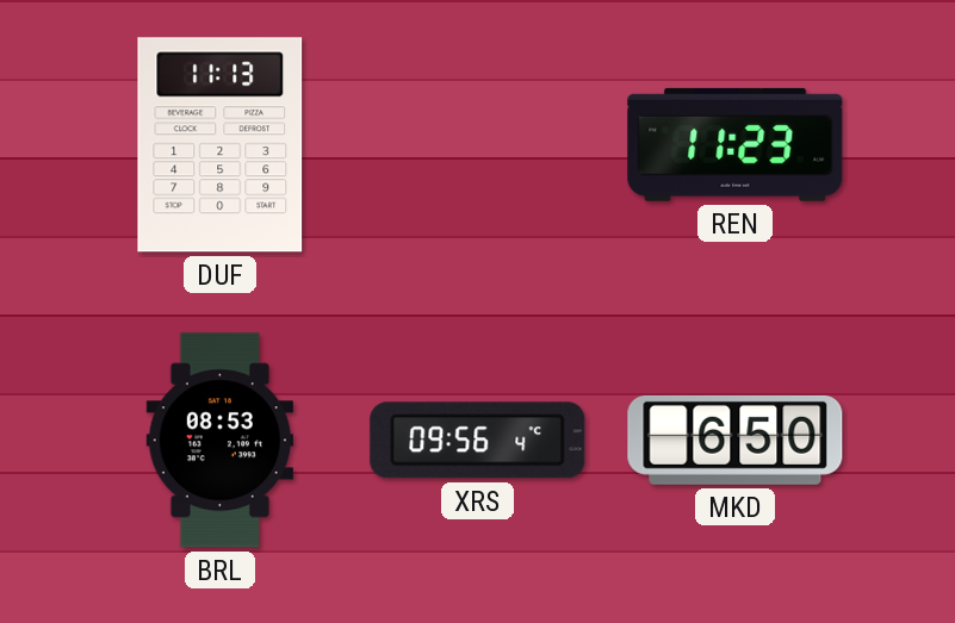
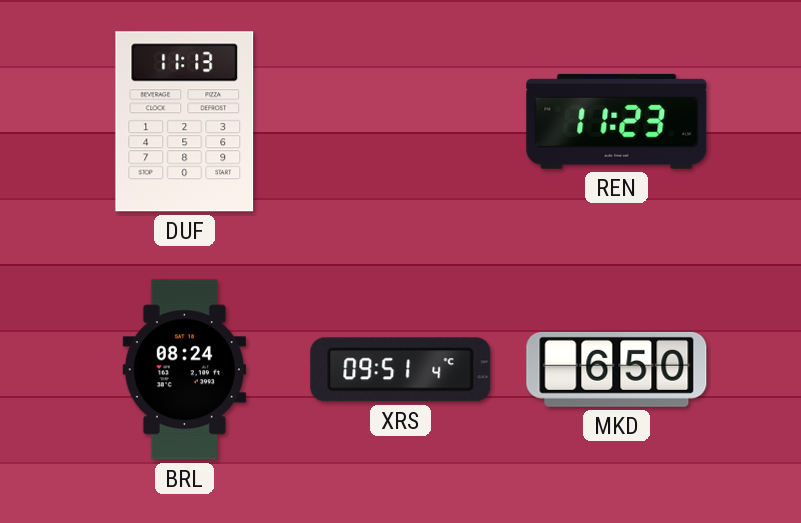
BRL: 08:53 -> 08:24
XRS: 09:56 -> 09:51
